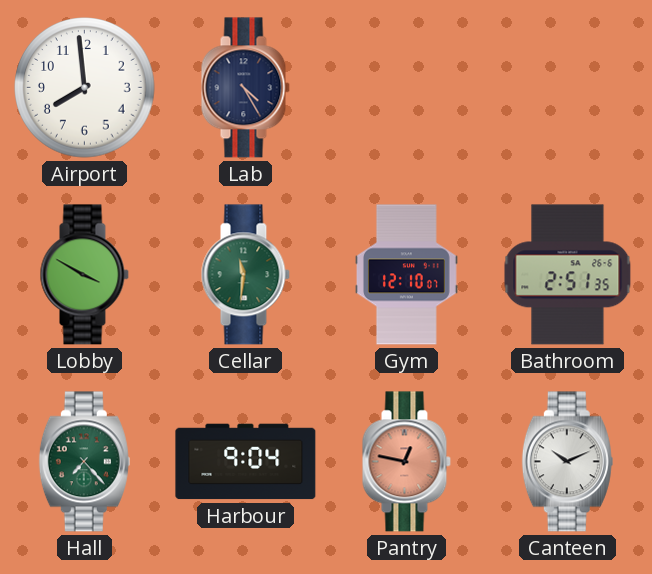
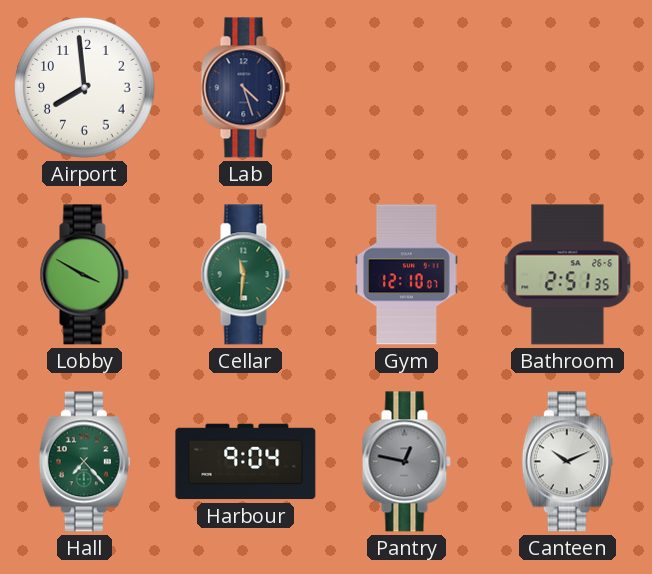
Lab: 4:25 -> 4:27
Pantry dial: salmon -> grey
